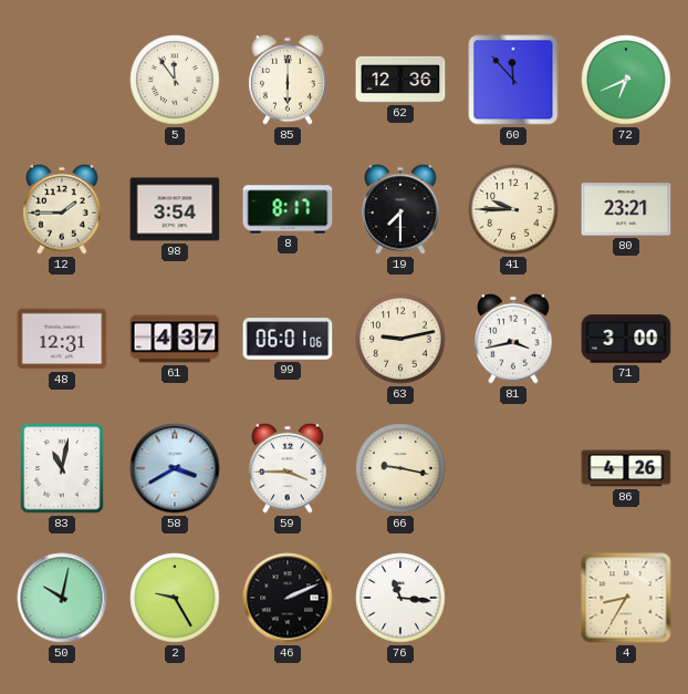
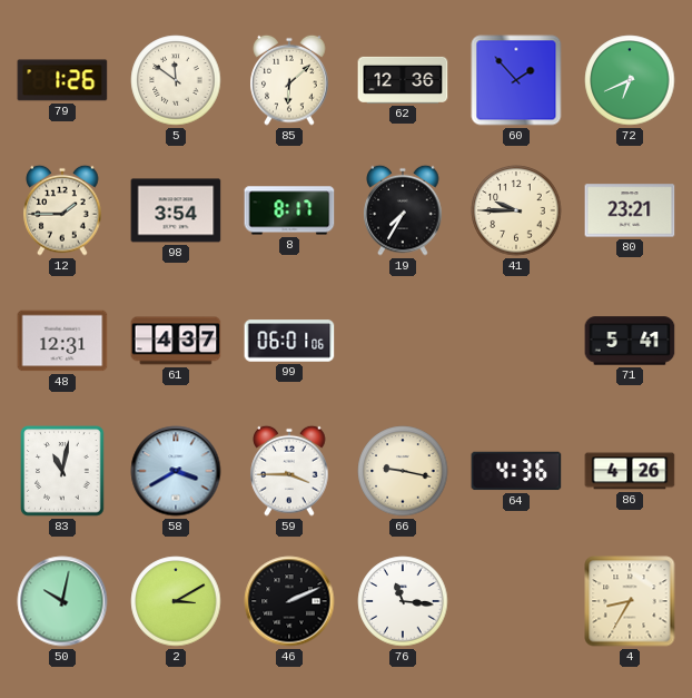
79: none -> 1:26
5: 11:54 -> 11:51
85: 6:00 -> 6:08
60: 11:53 -> 1:53
19: 7:30 -> 7:35
63: 9:13 -> none
81: 3:43 -> none
71: 3:00 -> 5:41
64: none -> 4:36
2: 9:25 -> 3:10
